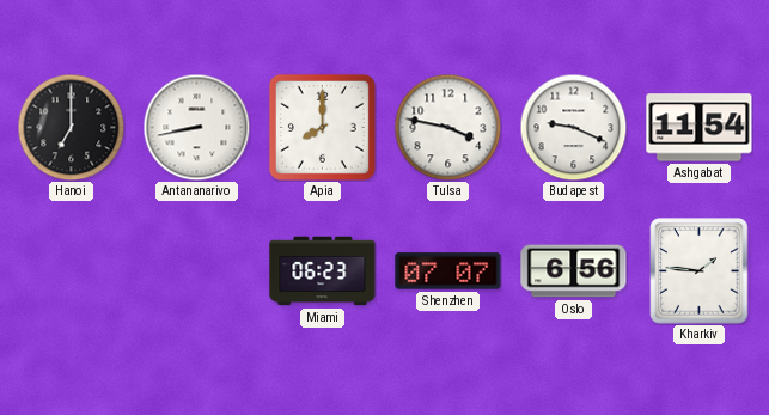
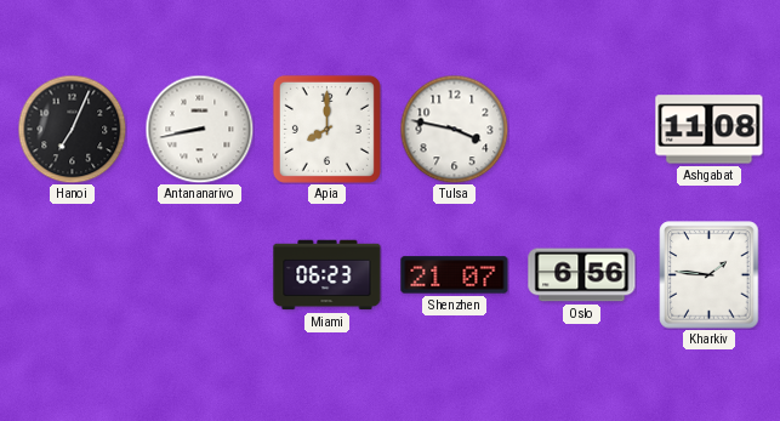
Hanoi: 7:00 -> 7:04
Budapest: 9:19 -> none
Ashgabat: 11:54 -> 11:08
Shenzhen: 07:07 -> 21:07
